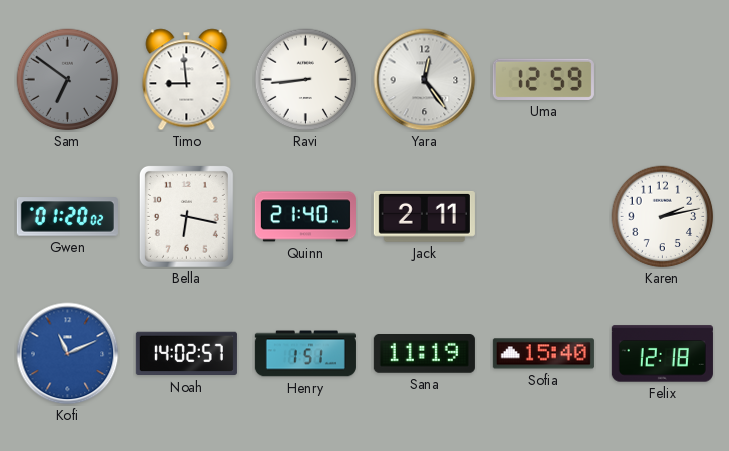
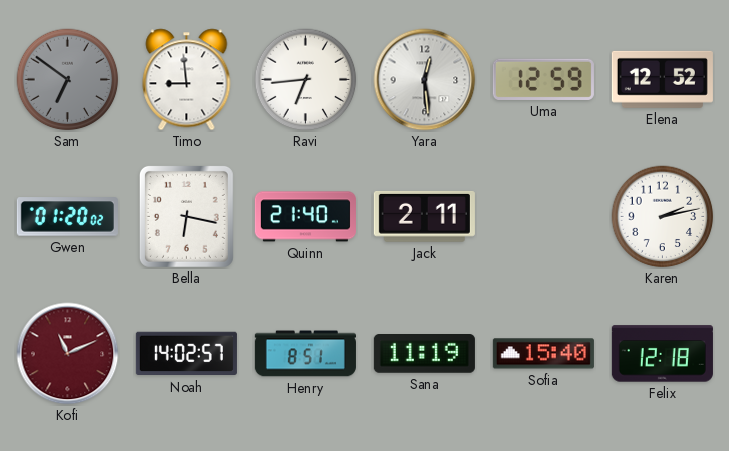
Ravi: 8:44 -> 6:44
Yara: 12:24 -> 12:29
Elena: none -> 12:52
Kofi dial: blue -> burgundy
Henry: 1:51 -> 8:51
